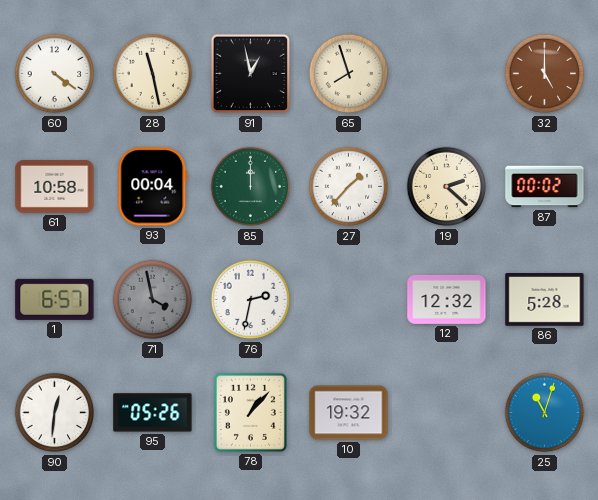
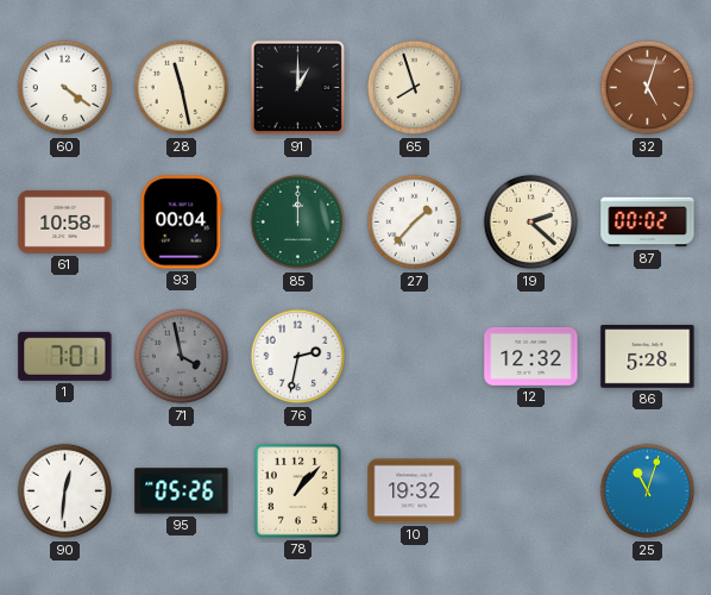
91: 12:58 -> 1:00
32: 5:00 -> 5:03
1: 6:57 -> 7:01
